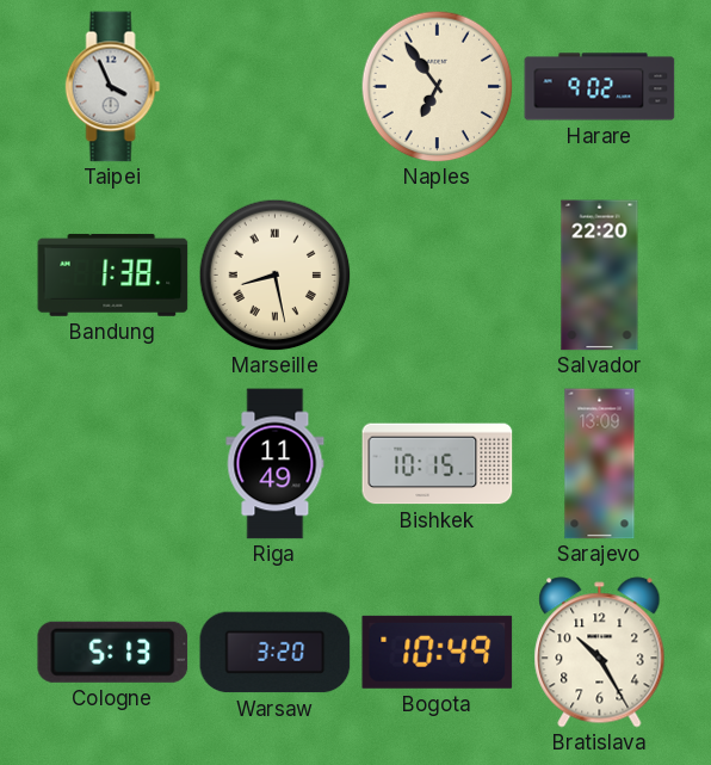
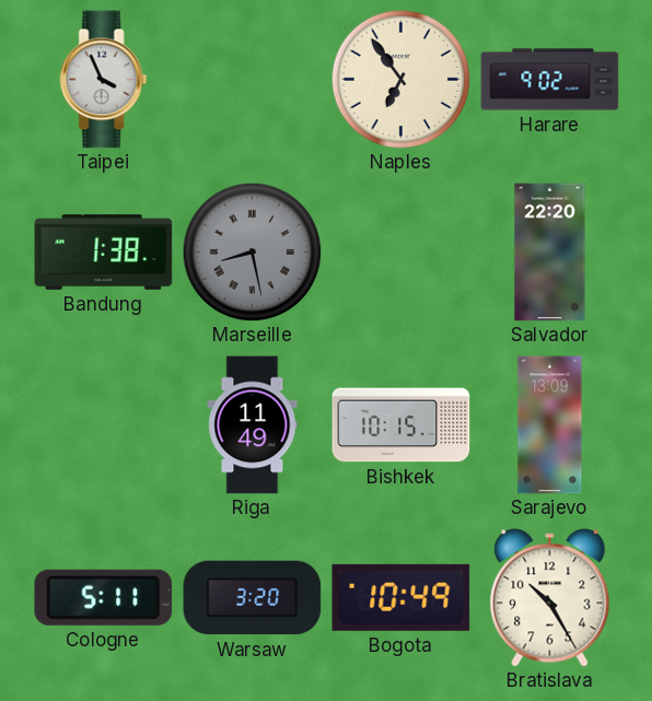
Marseille dial: cream -> grey
Cologne: 5:13 -> 5:11
